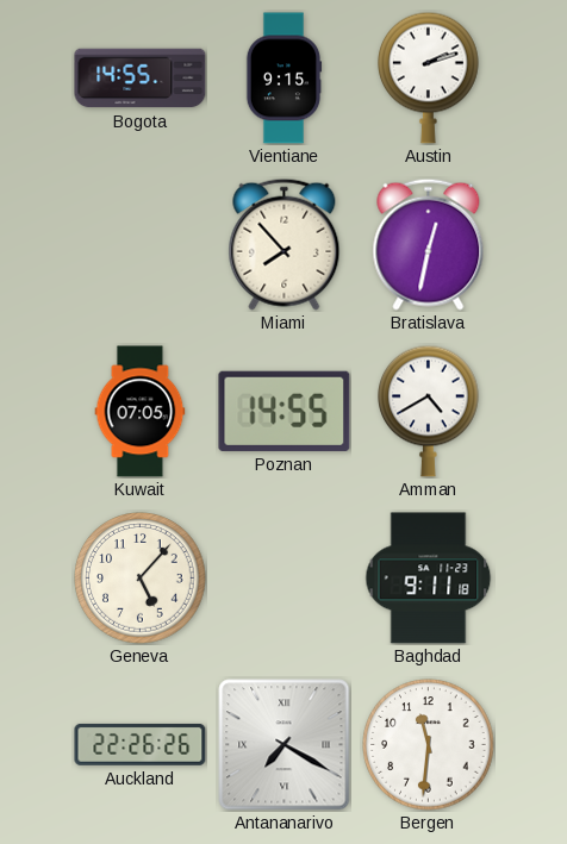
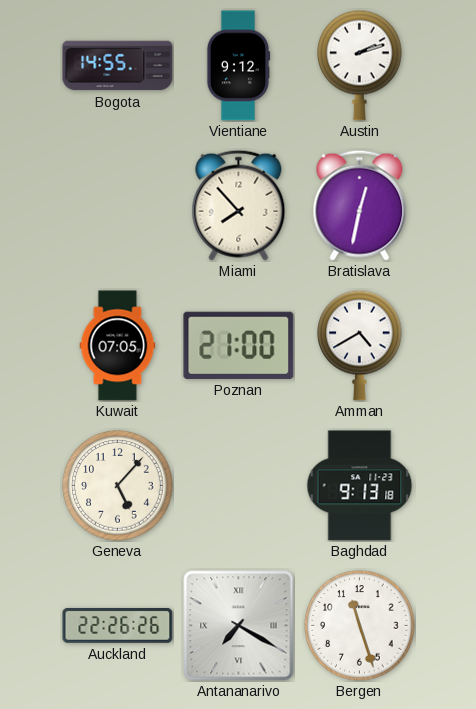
Vientiane: 9:15 -> 9:12
Poznan: 14:55 -> 21:00
Baghdad: 9:11 -> 9:13
Bergen: 11:31 -> 11:27
